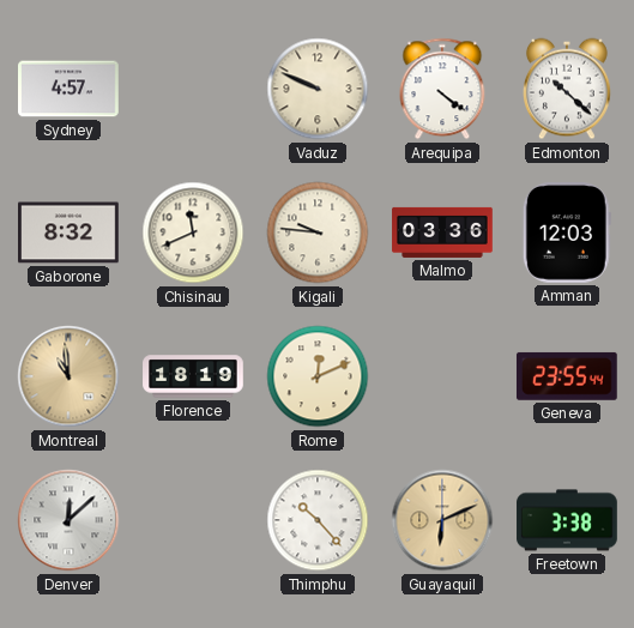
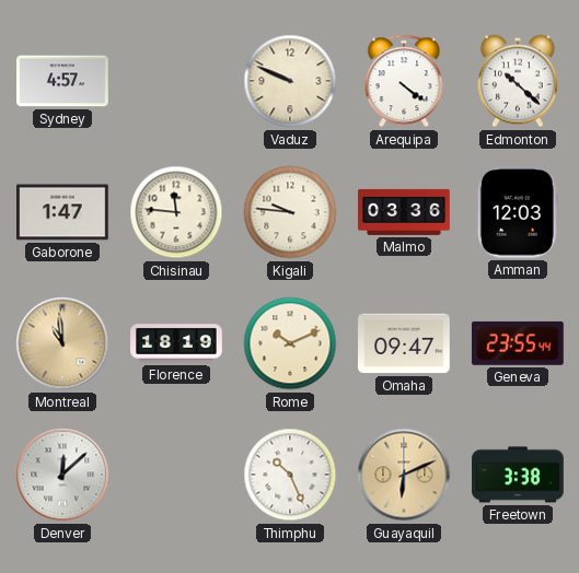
Gaborone: 8:32 -> 1:47
Chisinau: 11:41 -> 11:46
Rome: 12:11 -> 10:11
Omaha: none -> 09:47
Thimphu: 10:23 -> 10:26
